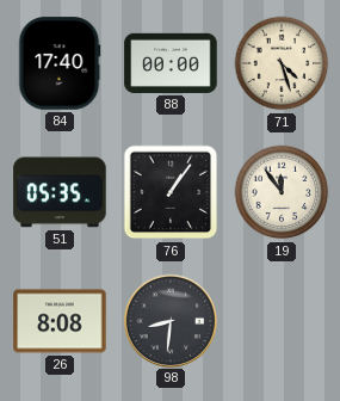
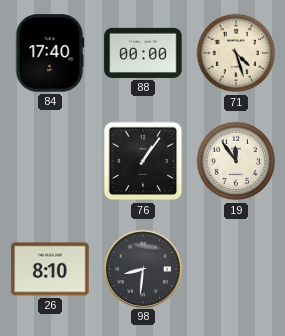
51: 05:35 -> none
26: 8:08 -> 8:10
